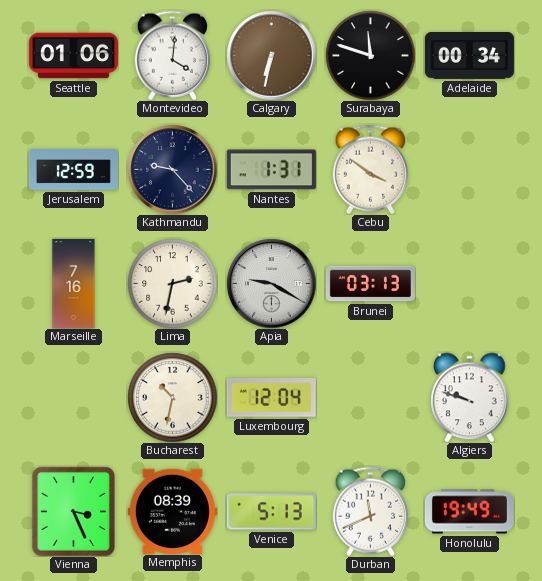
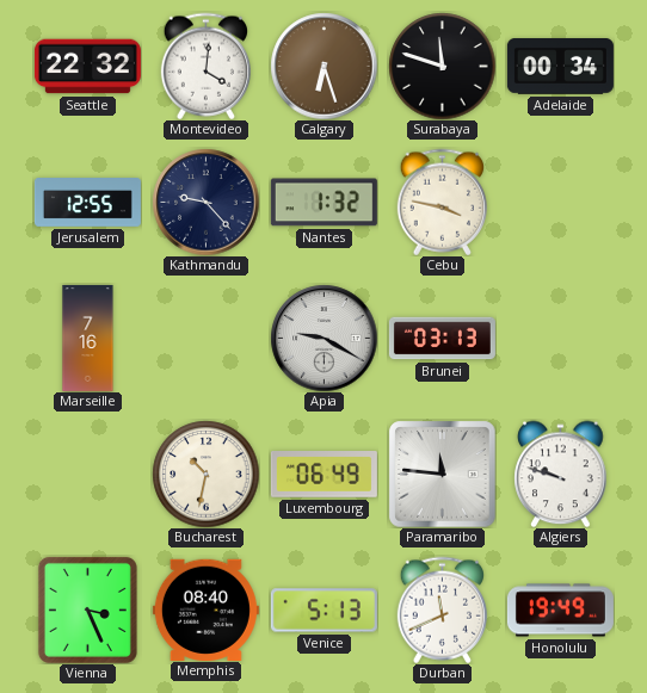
Seattle: 01:06 -> 22:32
Calgary: 6:32 -> 6:27
Jerusalem: 12:59 -> 12:55
Nantes: 1:31 -> 1:32
Cebu: 3:51 -> 3:47
Lima: 2:32 -> none
Luxembourg: 12:04 -> 06:49
Paramaribo: none -> 11:46
Memphis: 08:39 -> 08:40
